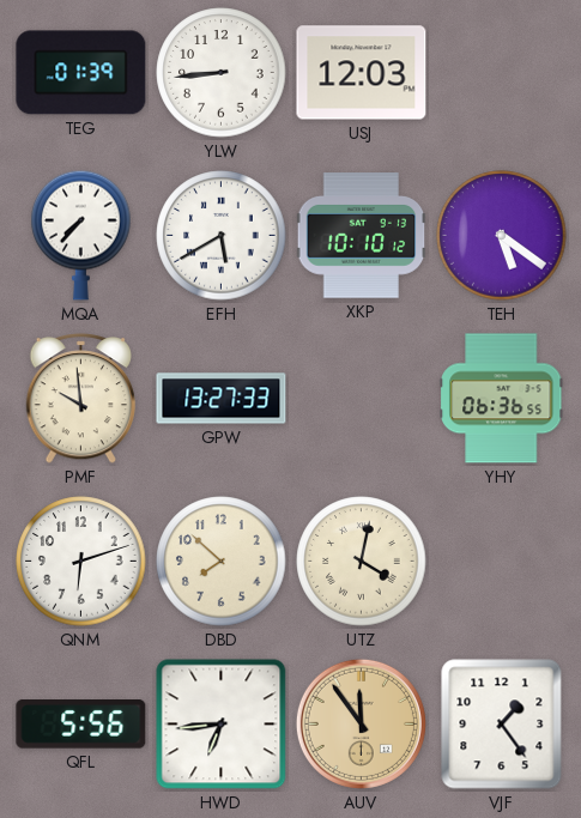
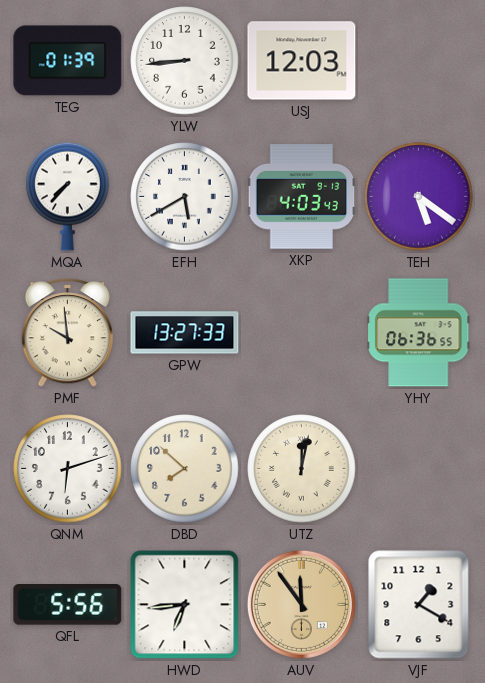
XKP: 10:10 -> 4:03
UTZ: 4:02 -> 12:02
VJF: 1:24 -> 1:20
